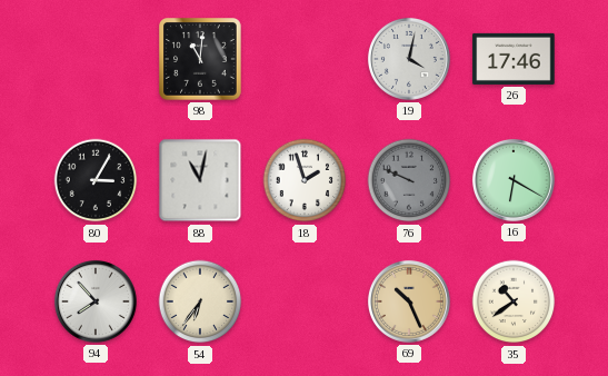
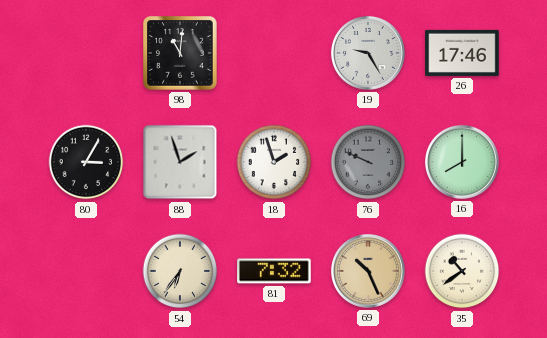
19: 4:02 -> 9:25
88: 11:02 -> 1:57
16: 6:20 -> 8:00
94: 7:53 -> none
81: none -> 7:32
